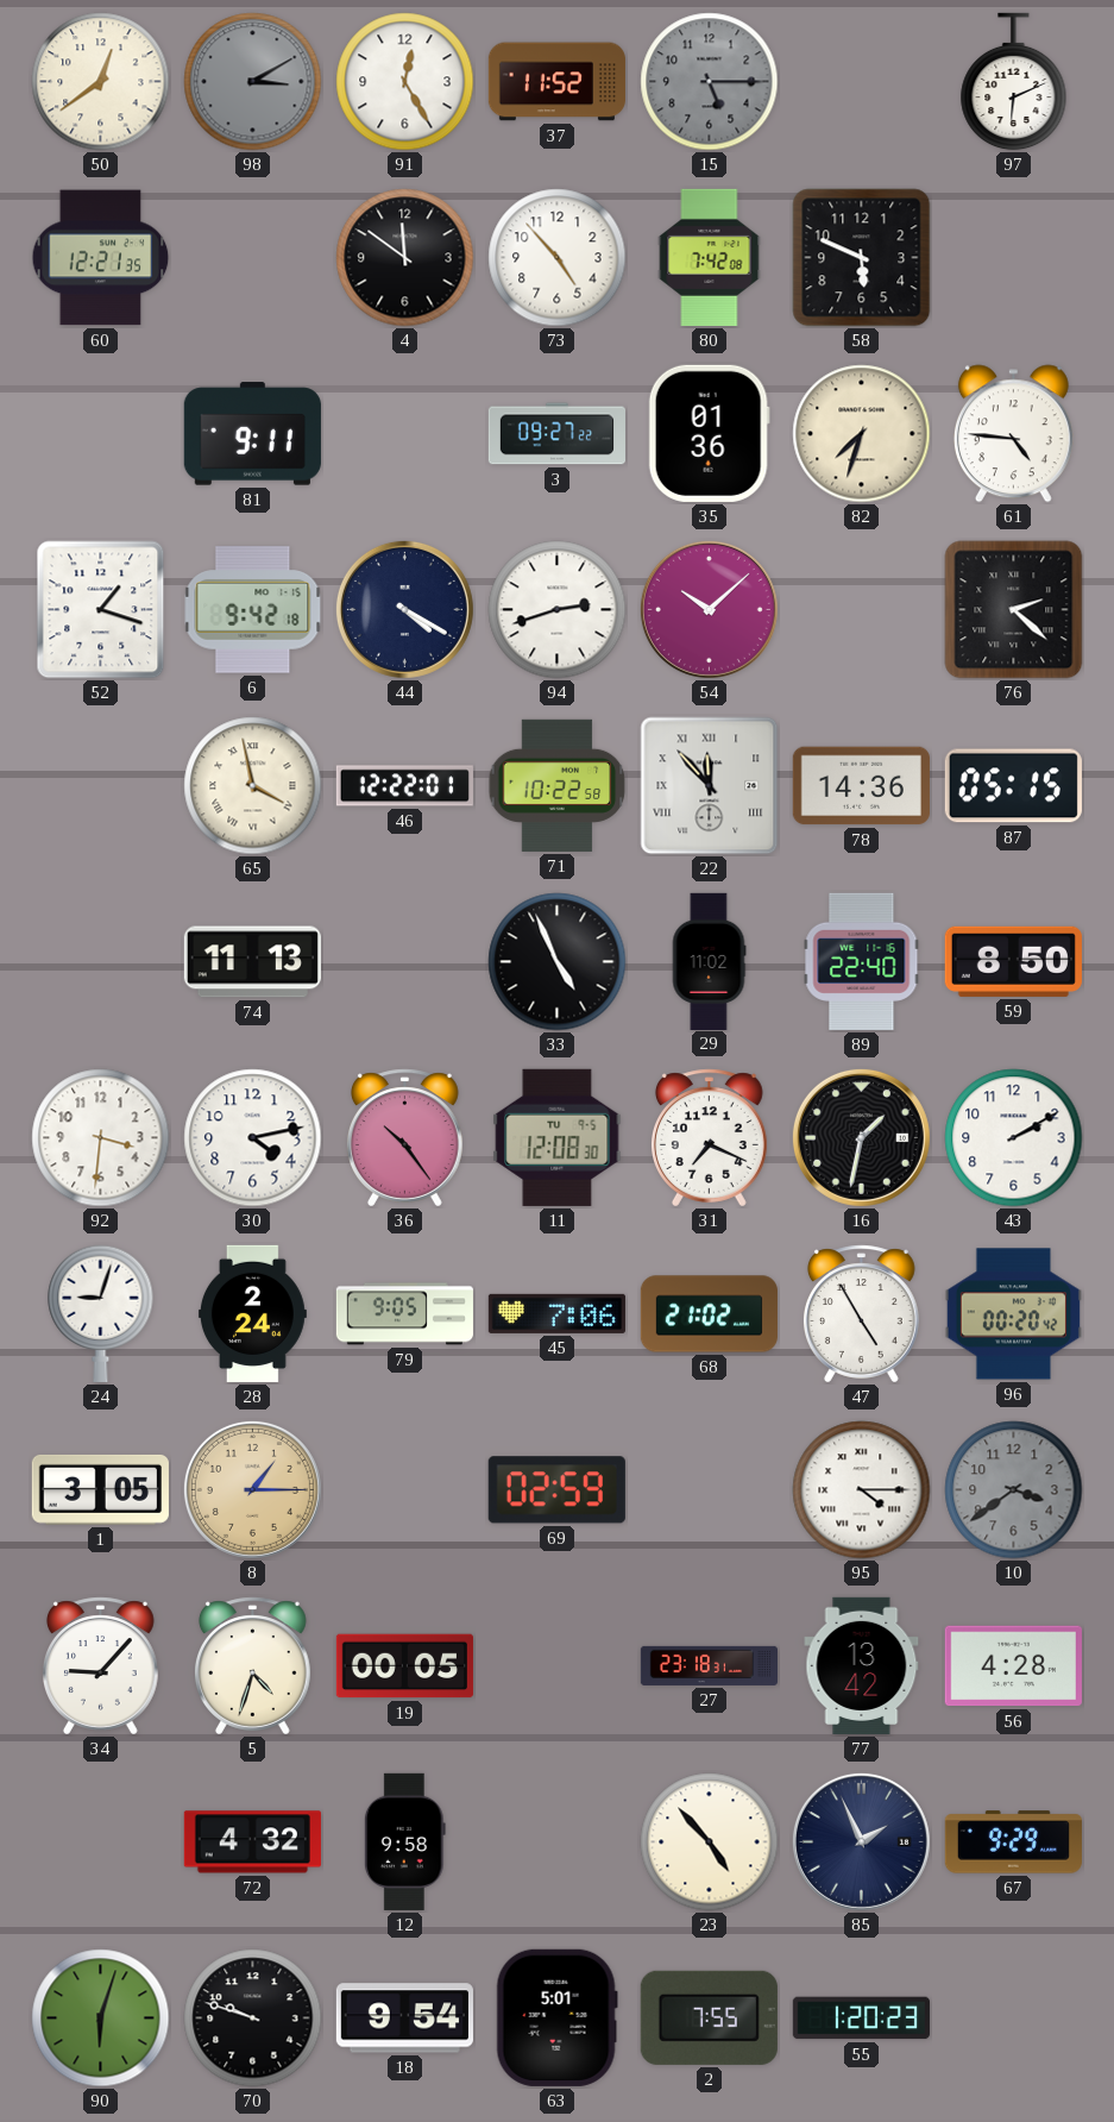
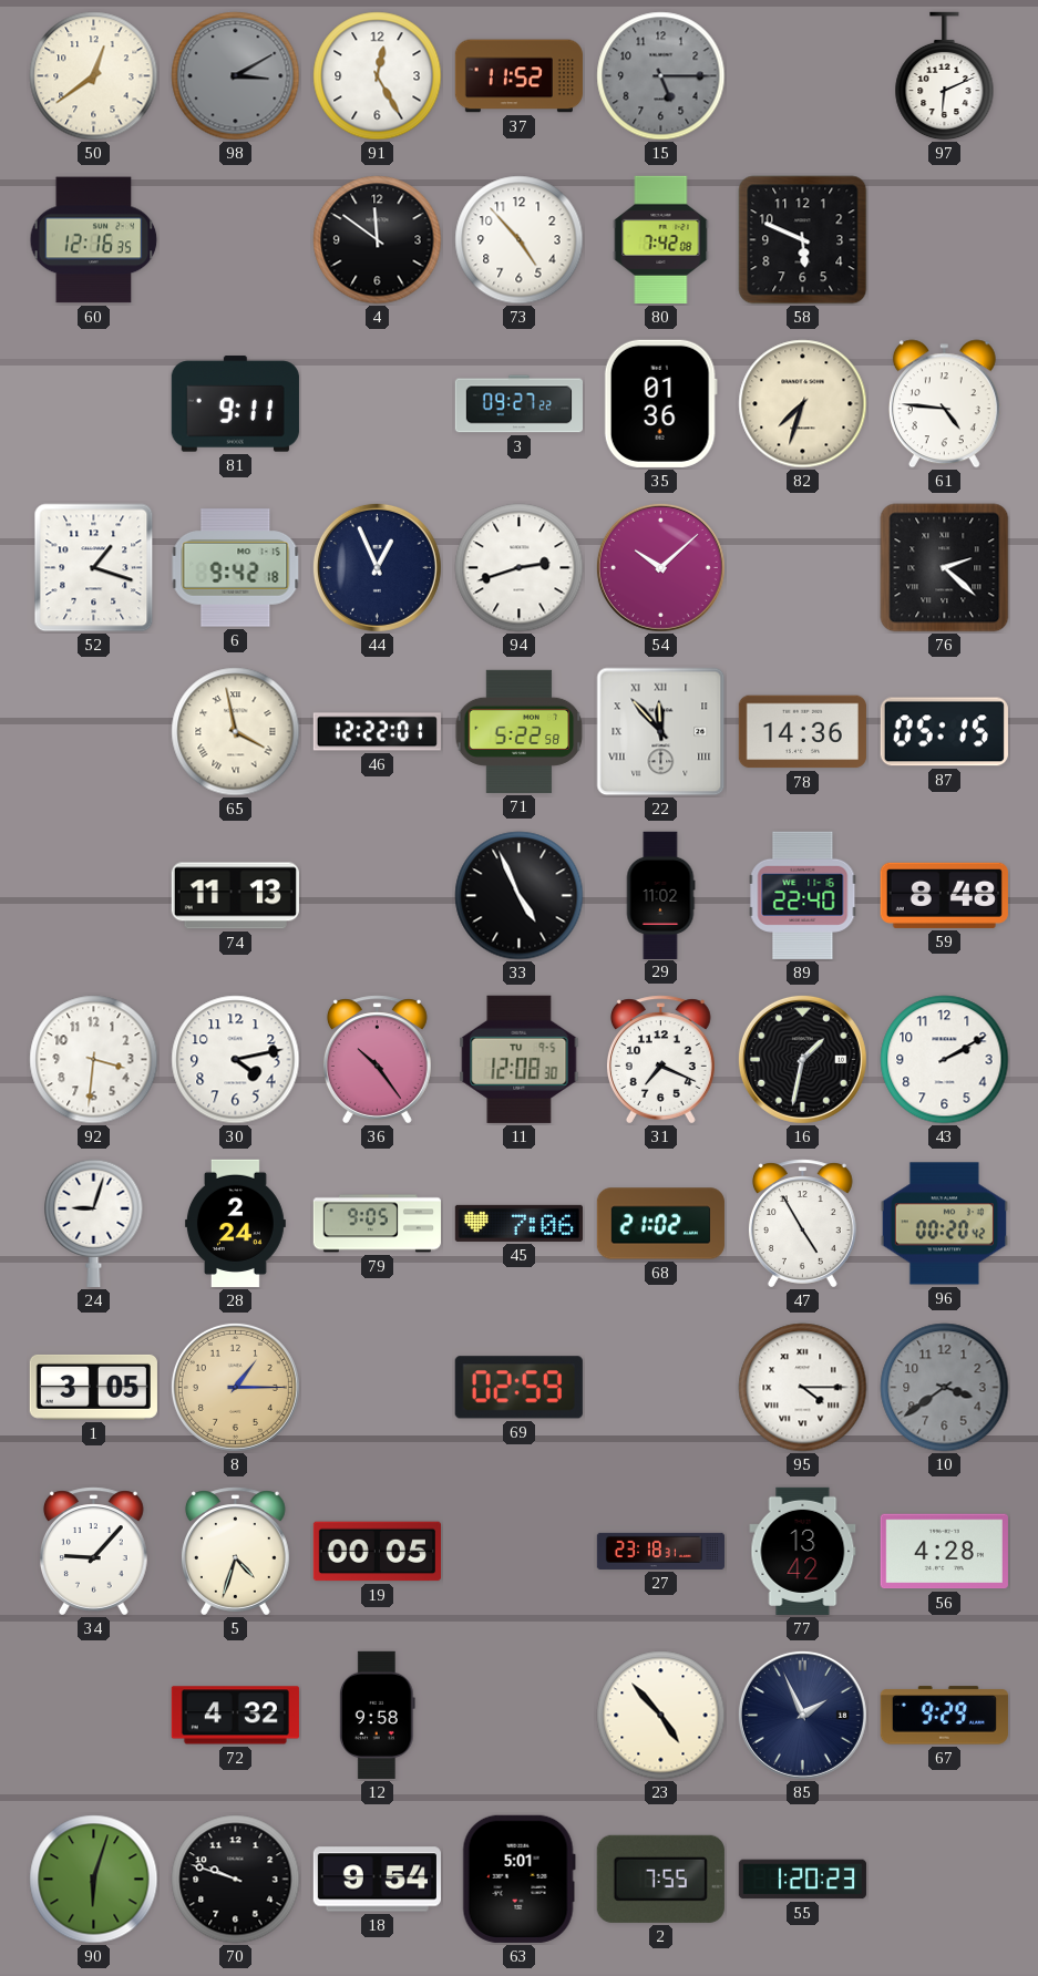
60: 12:21 -> 12:16
44: 4:20 -> 12:56
71: 10:22 -> 5:22
59: 8:50 -> 8:48
